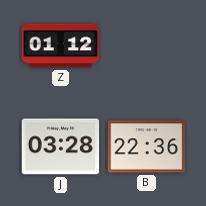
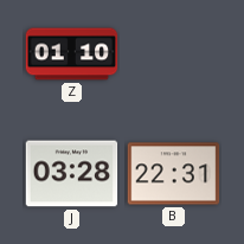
Z: 01:12 -> 01:10
B: 22:36 -> 22:31
